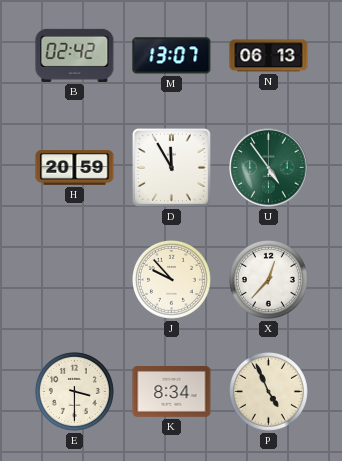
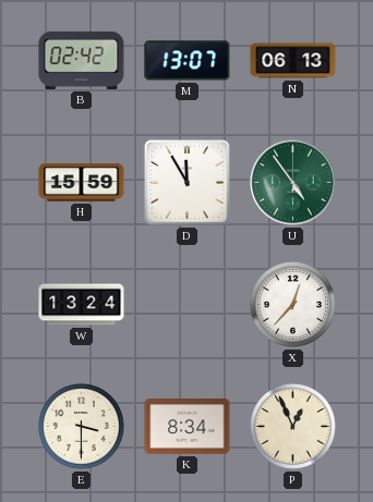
H: 20:59 -> 15:59
W: none -> 13:24
J: 9:53 -> none
P: 4:56 -> 12:56
